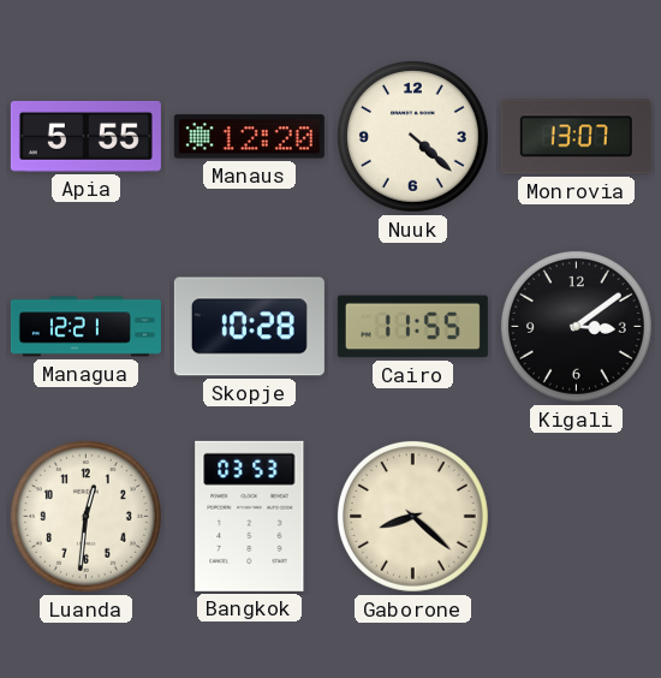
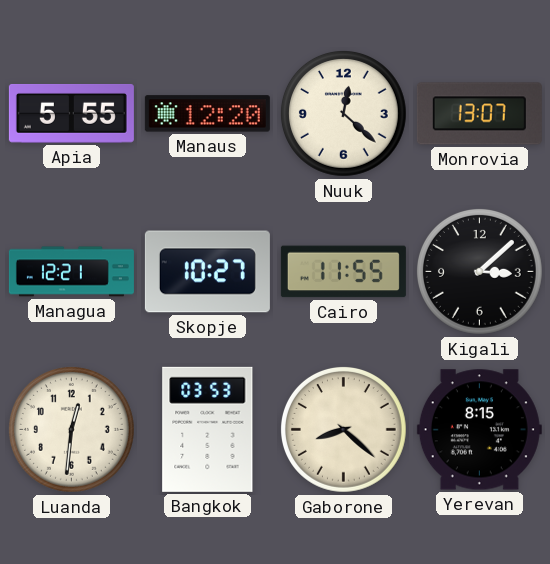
Nuuk: 4:22 -> 12:22
Skopje: 10:28 -> 10:27
Kigali: 3:09 -> 3:08
Yerevan: none -> 8:15
